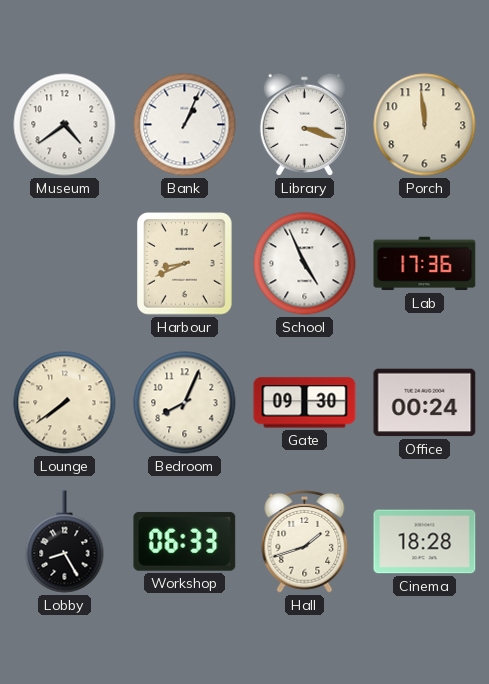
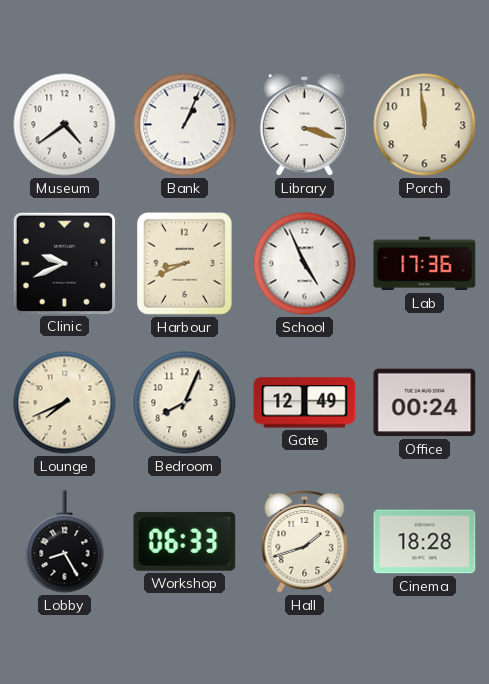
Clinic: none -> 9:41
Lounge: 7:39 -> 7:41
Gate: 09:30 -> 12:49
